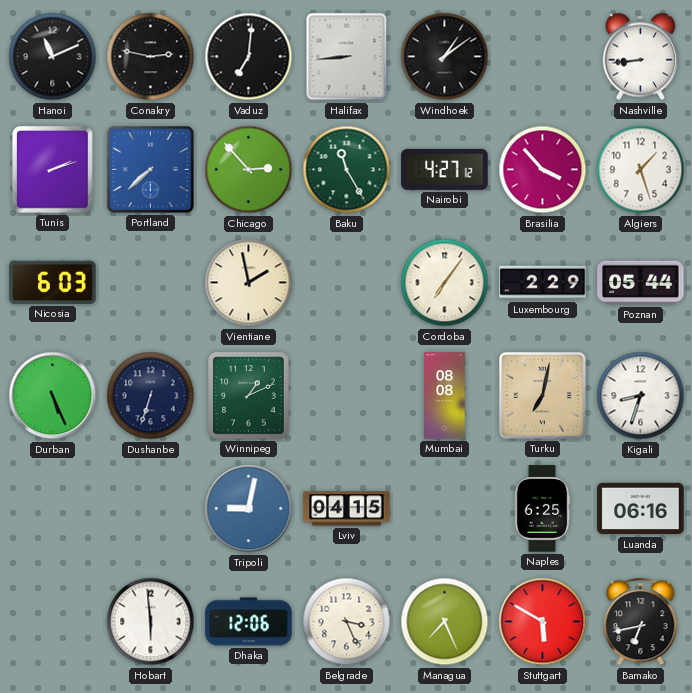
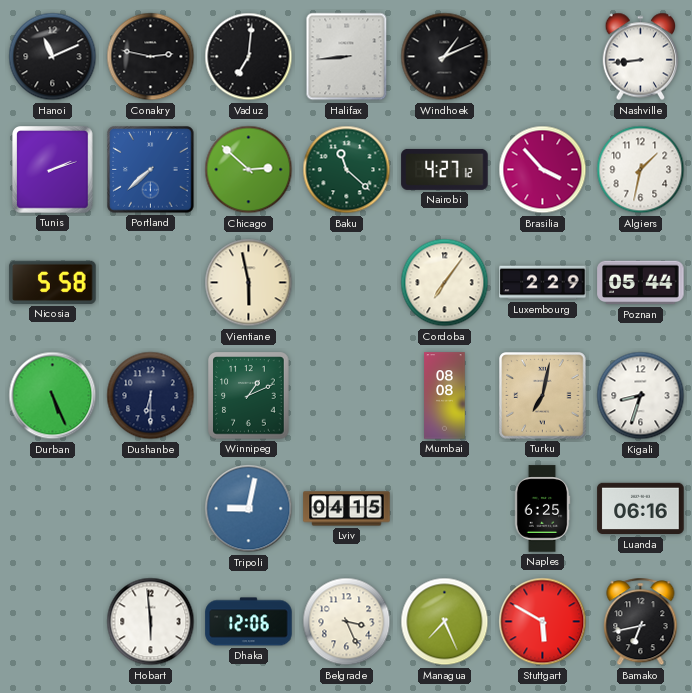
Windhoek: 1:09 -> 1:11
Chicago: 2:53 -> 2:52
Baku: 11:25 -> 11:22
Algiers: 1:27 -> 1:32
Nicosia: 6:03 -> 5:58
Vientiane: 1:58 -> 5:58
Dushanbe: 6:33 -> 6:30
